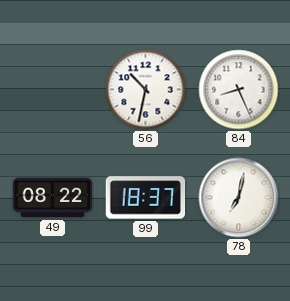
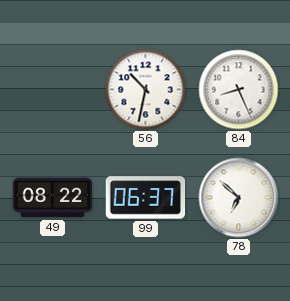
99: 18:37 -> 06:37
78: 7:02 -> 6:52
